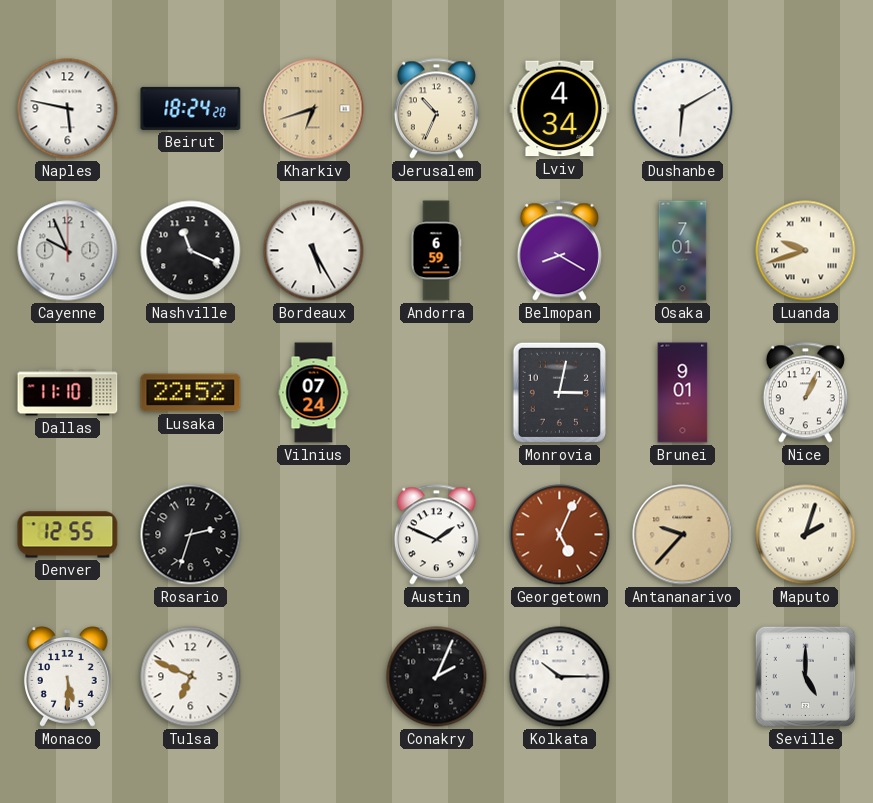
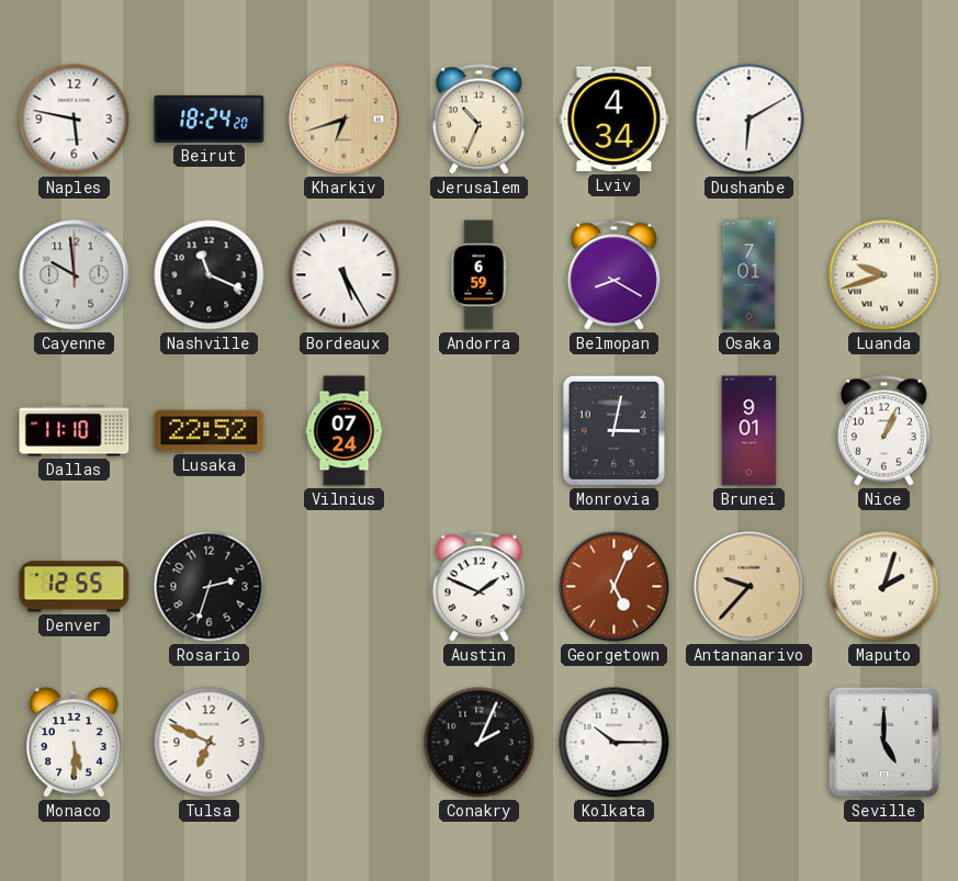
Cayenne: 9:56 -> 9:59
